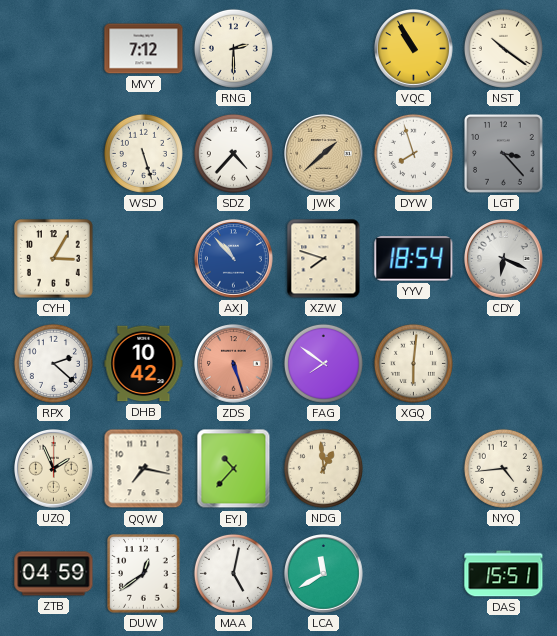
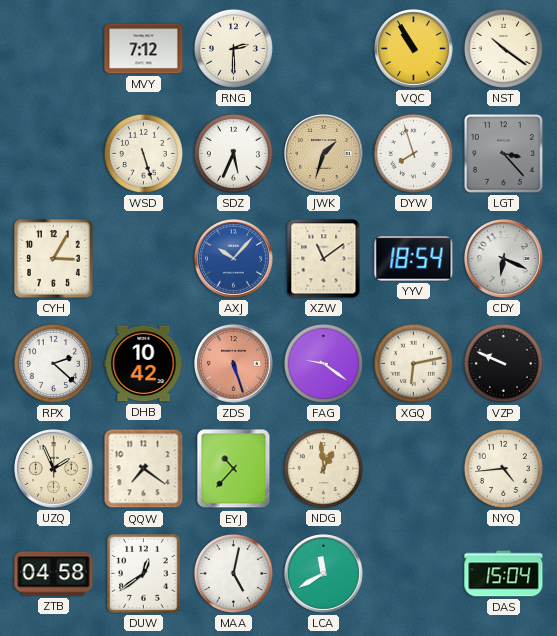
SDZ: 4:37 -> 5:34
JWK: 1:38 -> 1:33
AXJ: 10:53 -> 10:07
XZW: 7:48 -> 11:09
FAG: 7:51 -> 9:21
XGQ: 6:01 -> 6:13
VZP: none -> 9:49
QQW: 7:17 -> 7:21
ZTB: 04:59 -> 04:58
DAS: 15:51 -> 15:04
